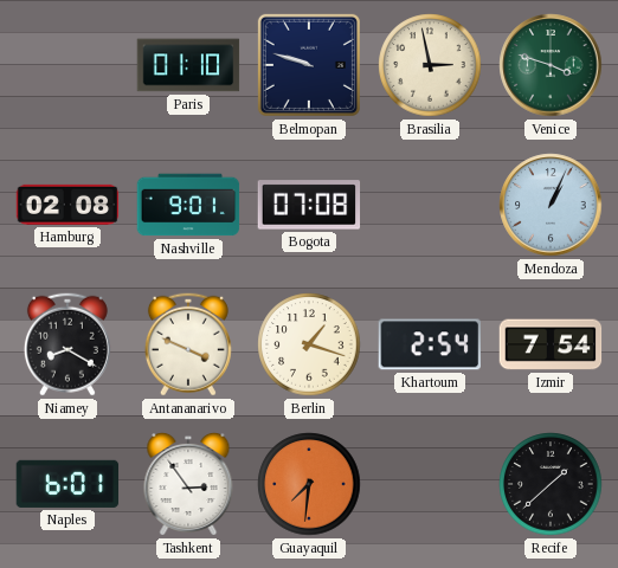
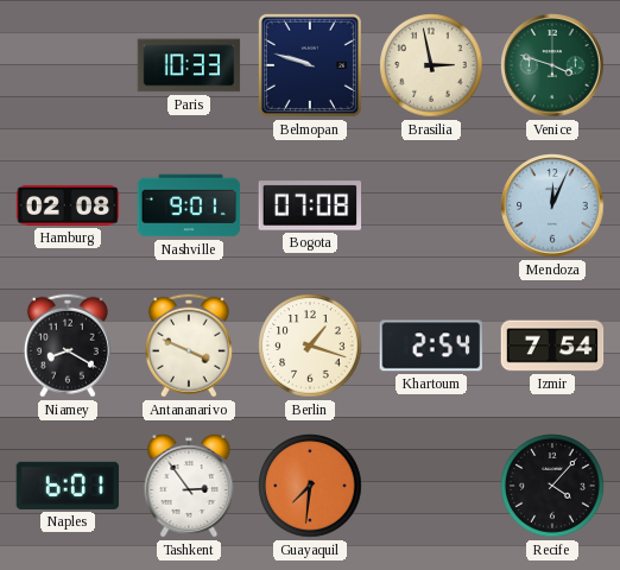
Paris: 01:10 -> 10:33
Mendoza: 1:04 -> 12:04
Recife: 1:38 -> 4:07
